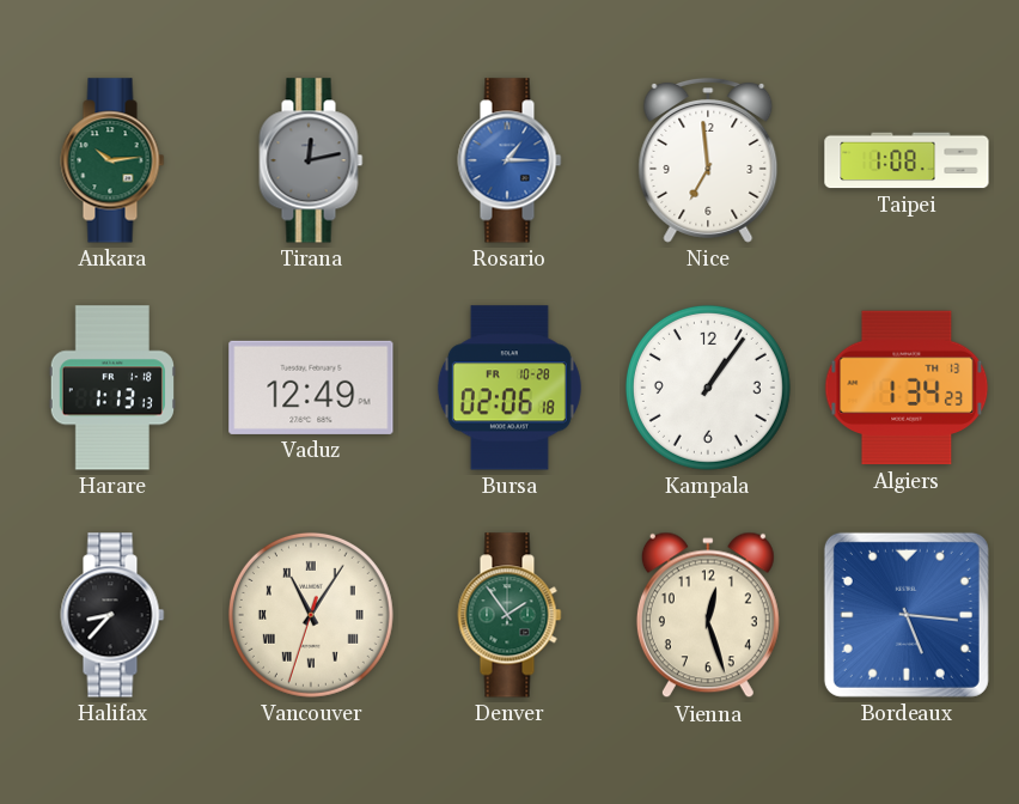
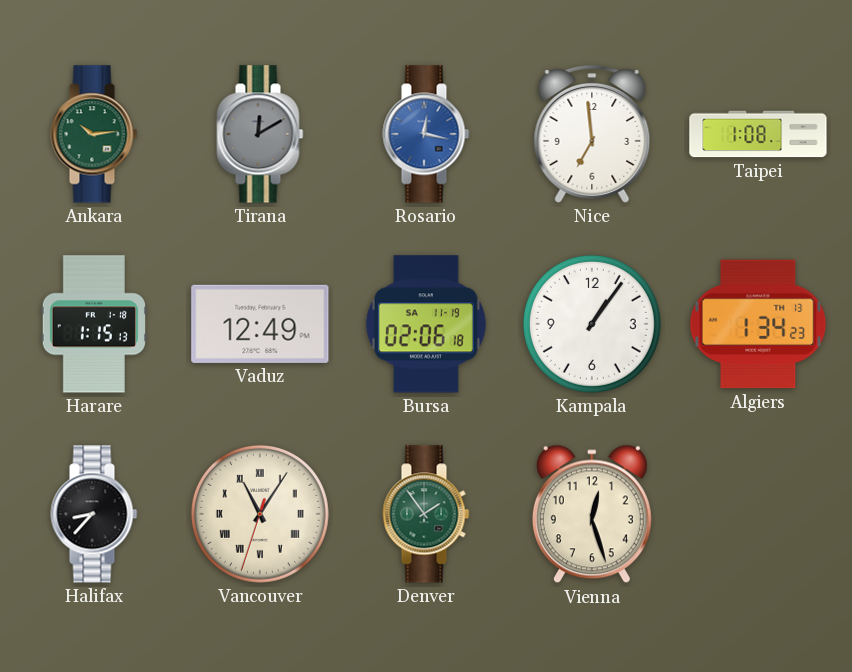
Tirana: 12:13 -> 12:10
Rosario: 1:15 -> 12:17
Harare: 1:13 -> 1:15
Bursa date: FR 10-28 -> SA 11-19
Bordeaux: 5:16 -> none
